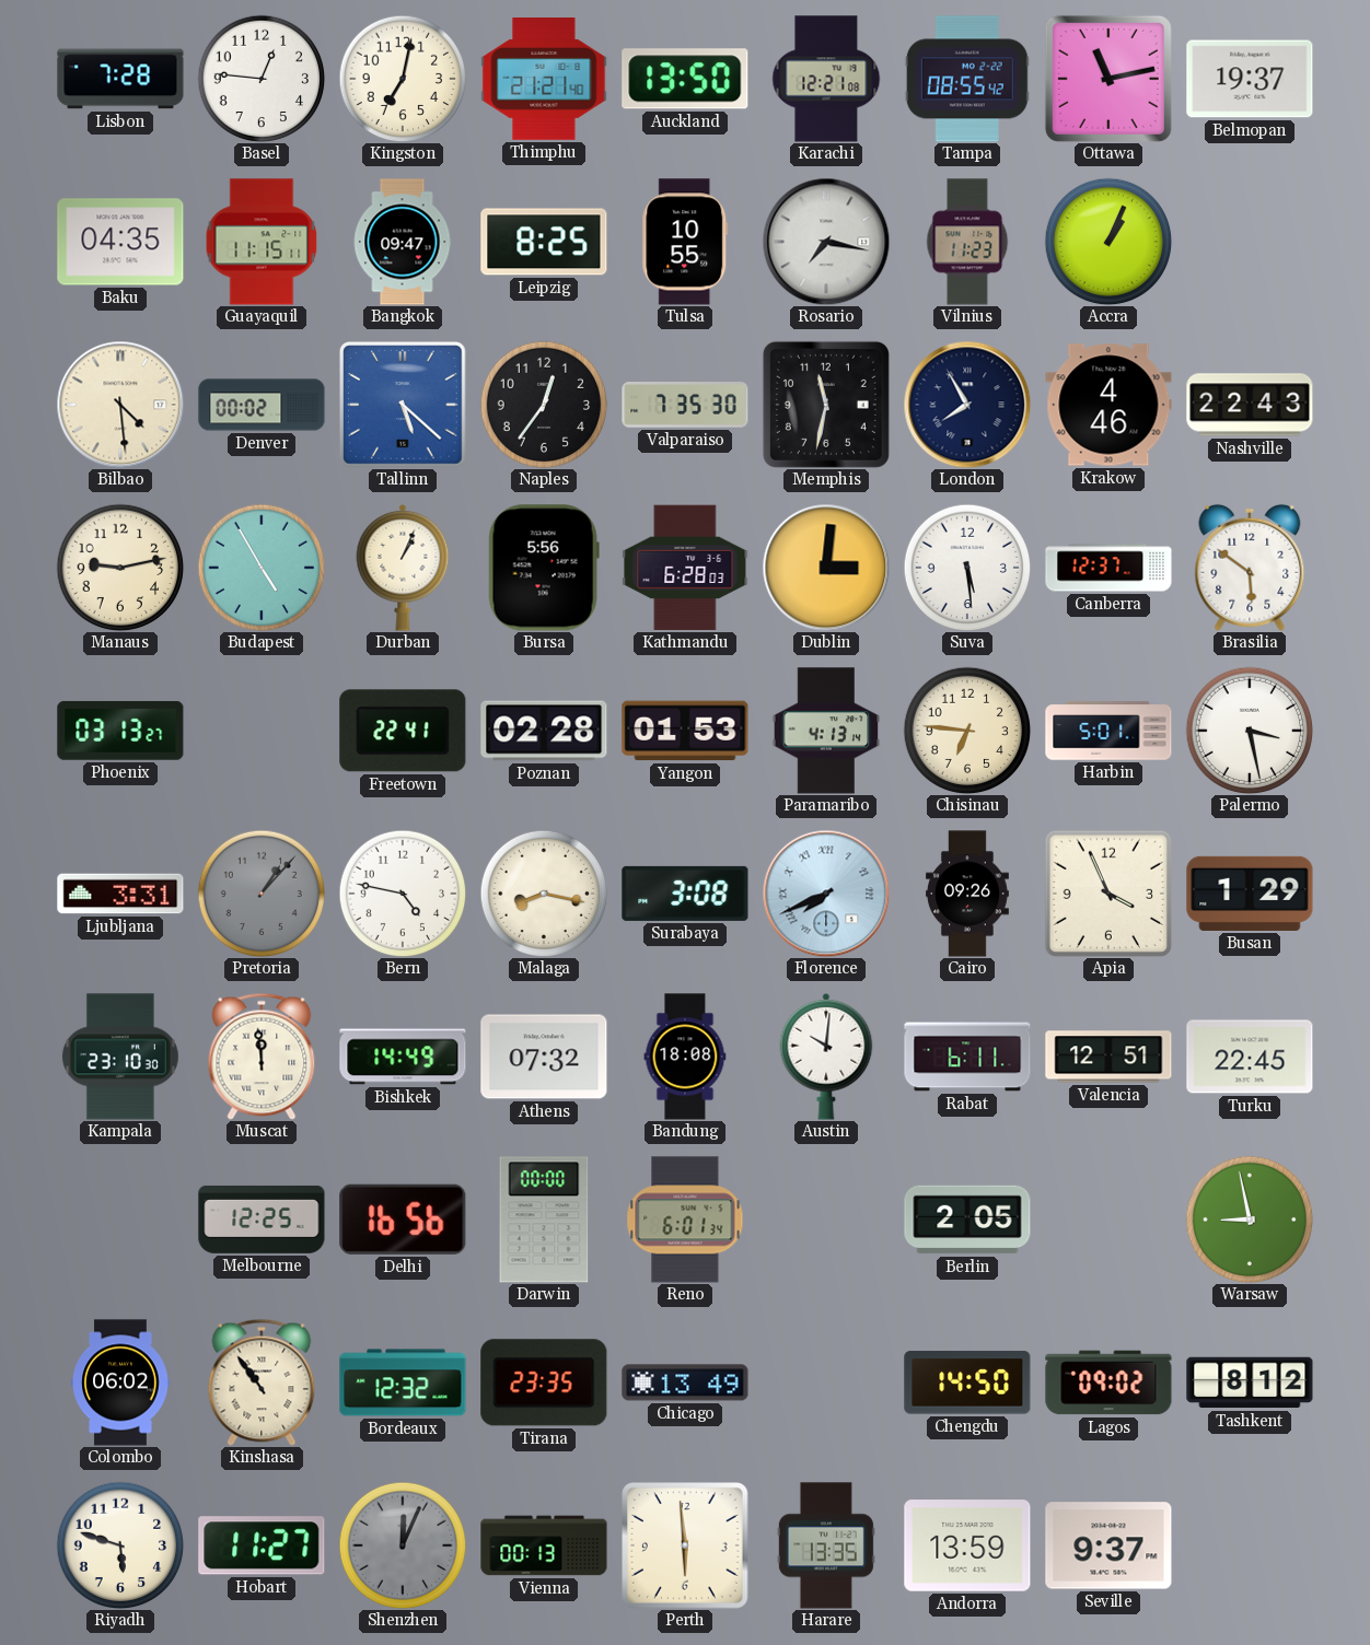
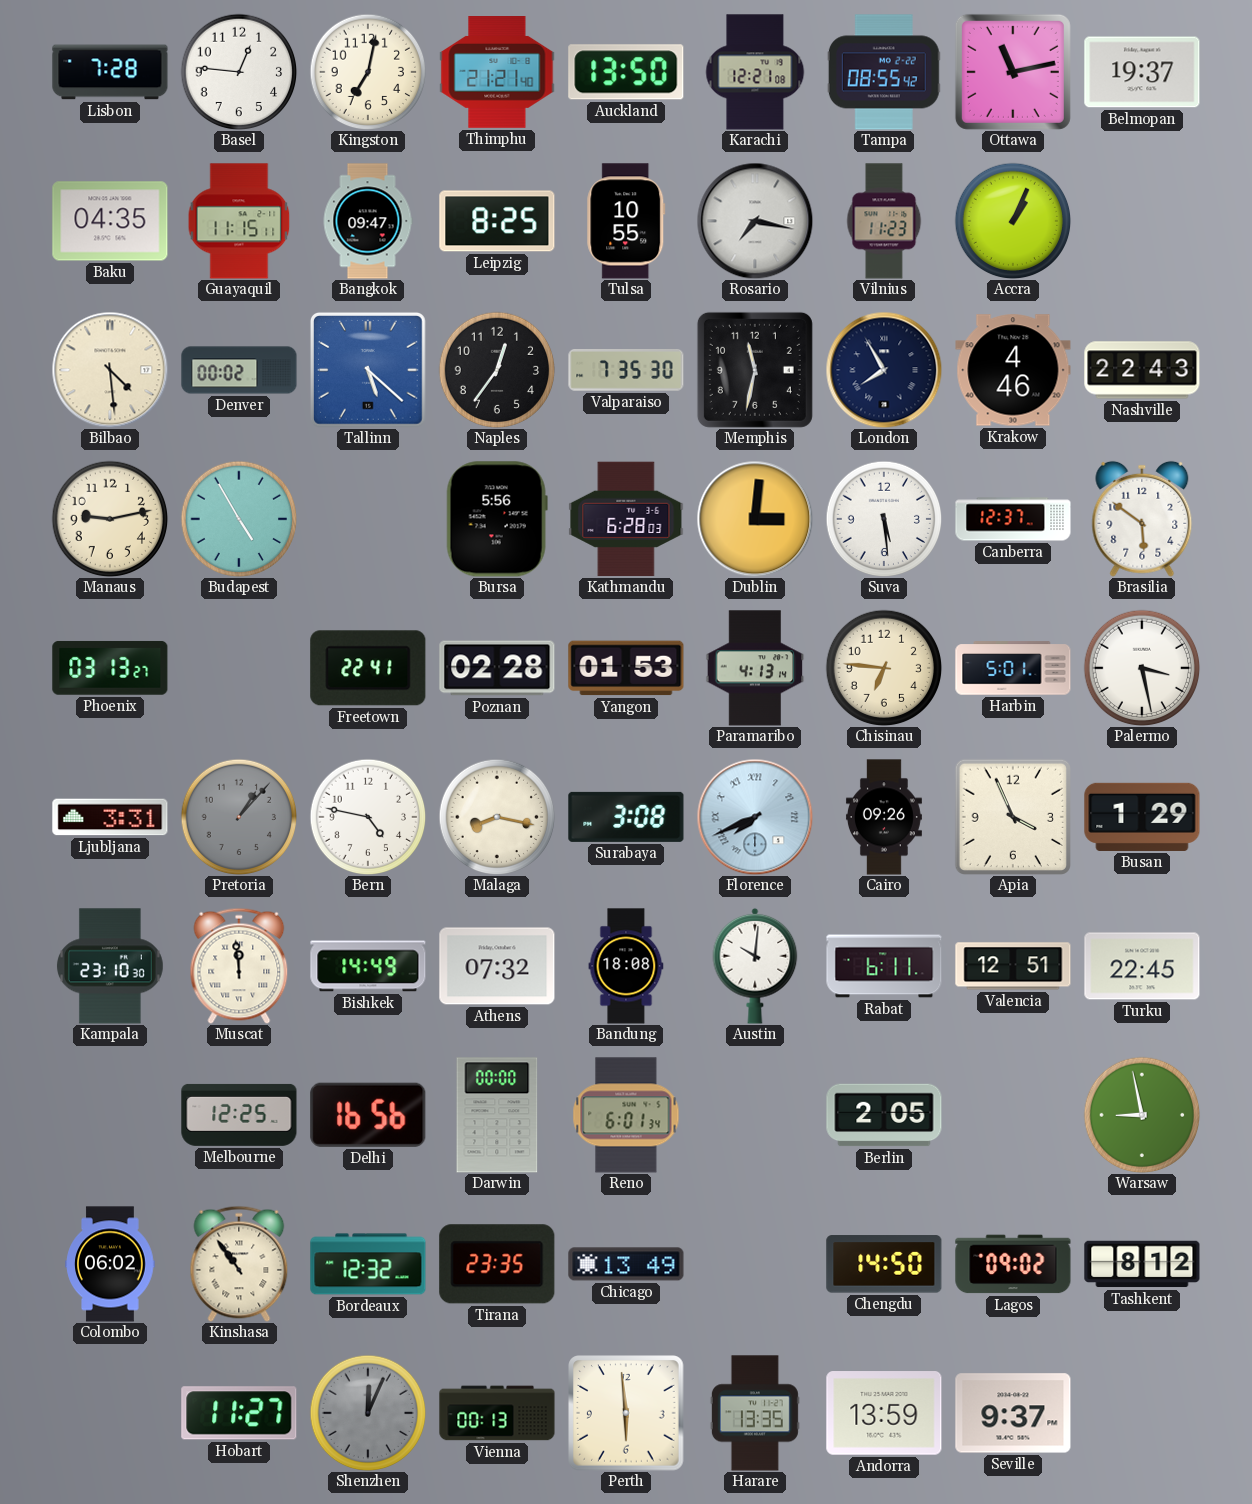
Durban: 1:04 -> none
Riyadh: 5:48 -> none
